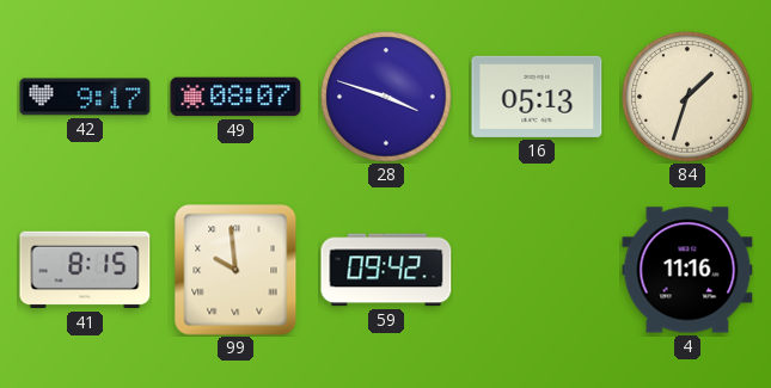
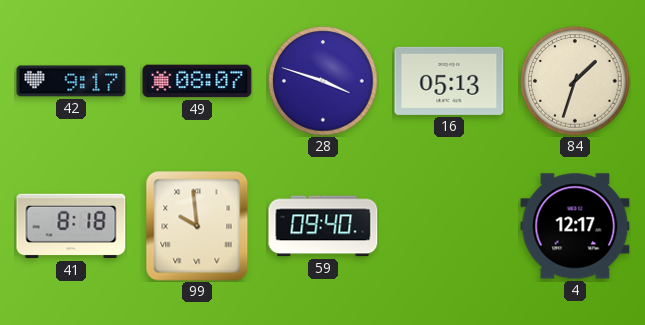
41: 8:15 -> 8:18
59: 09:42 -> 09:40
4: 11:16 -> 12:17
